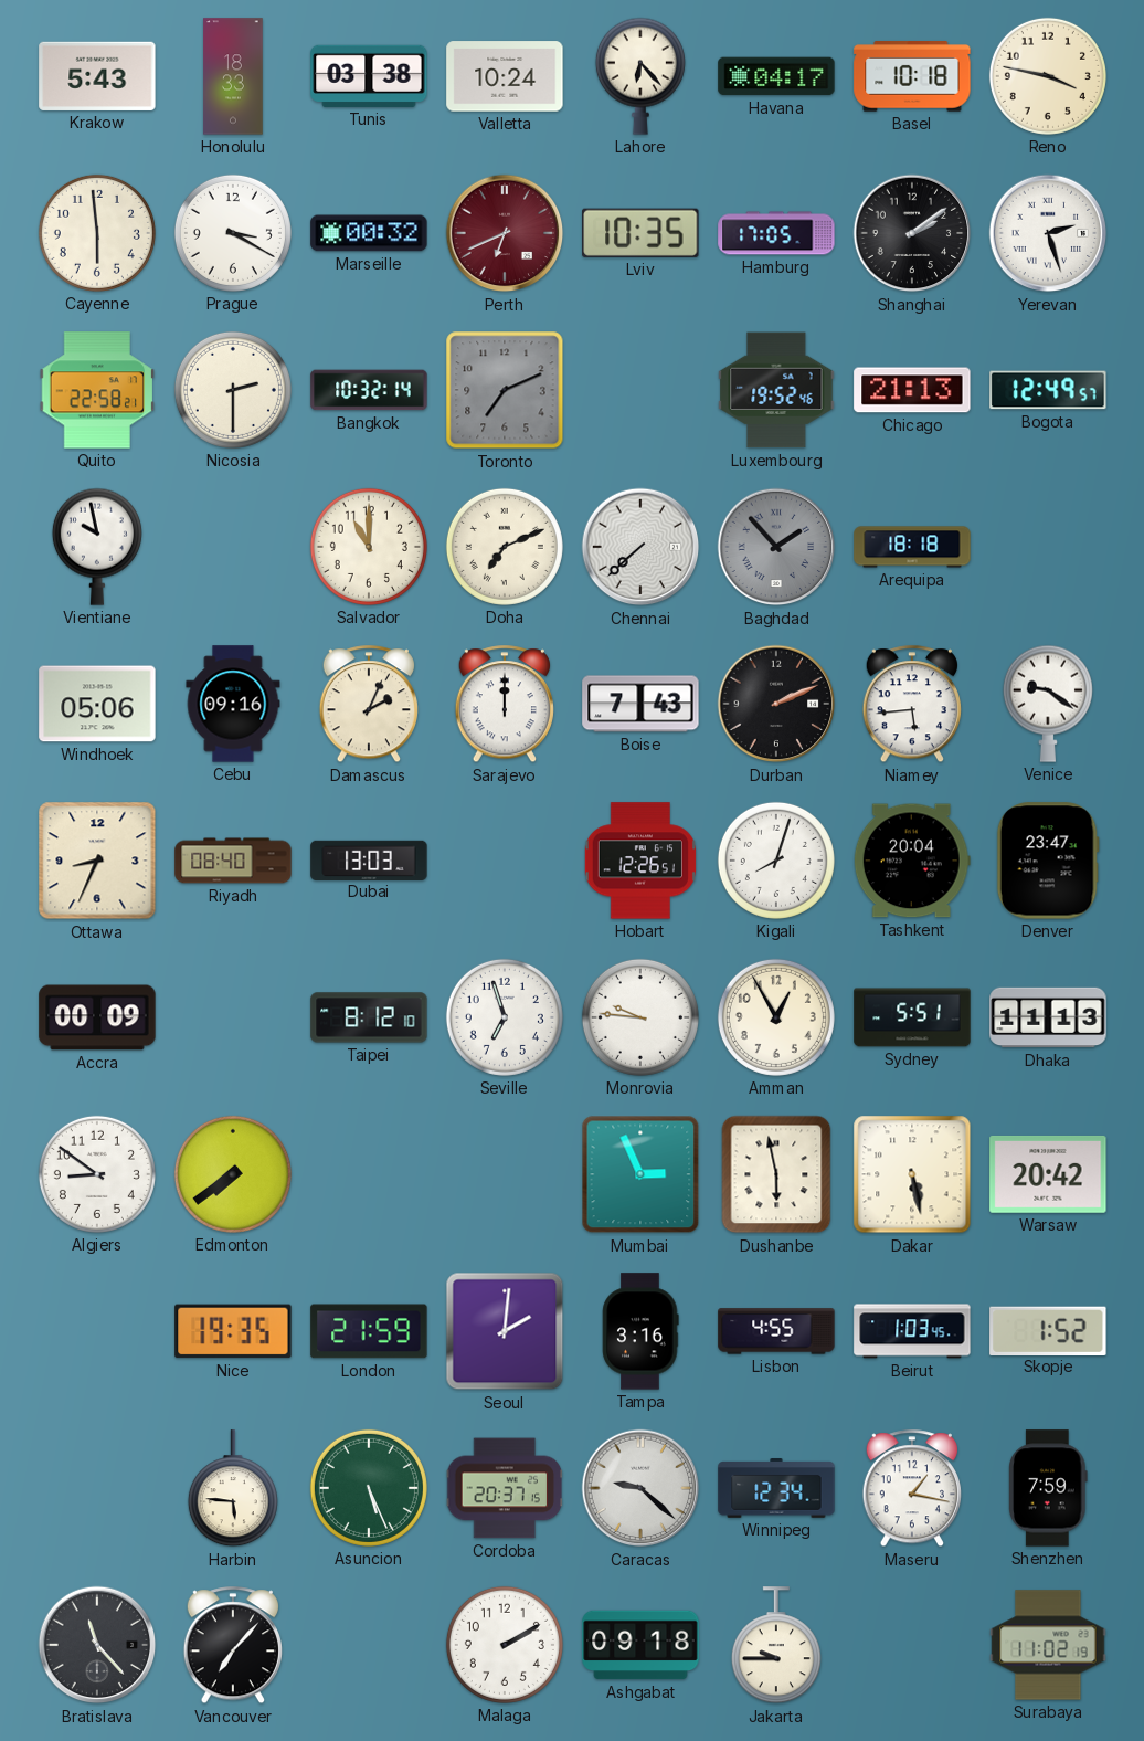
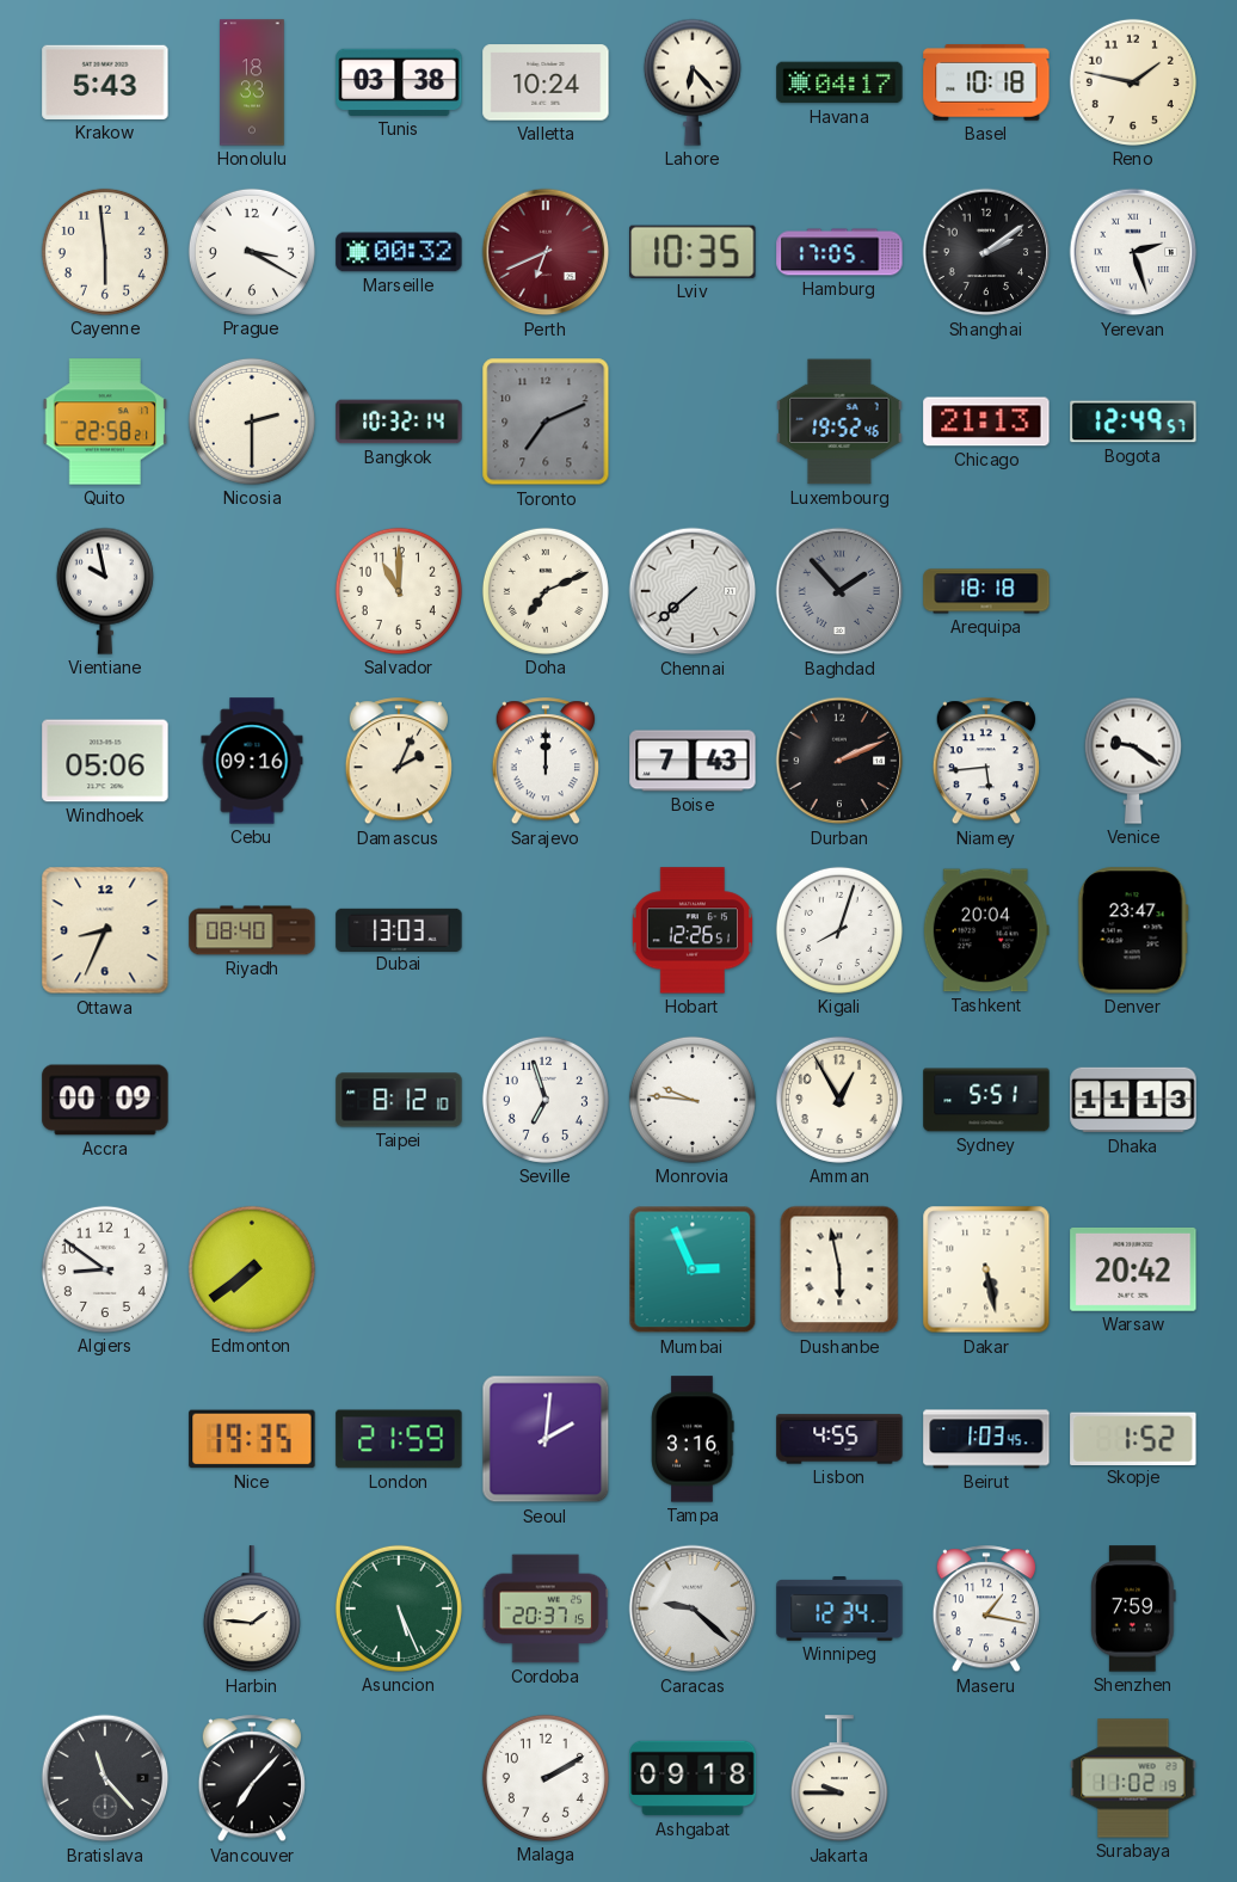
Reno: 3:47 -> 1:47
Harbin: 5:46 -> 1:46
